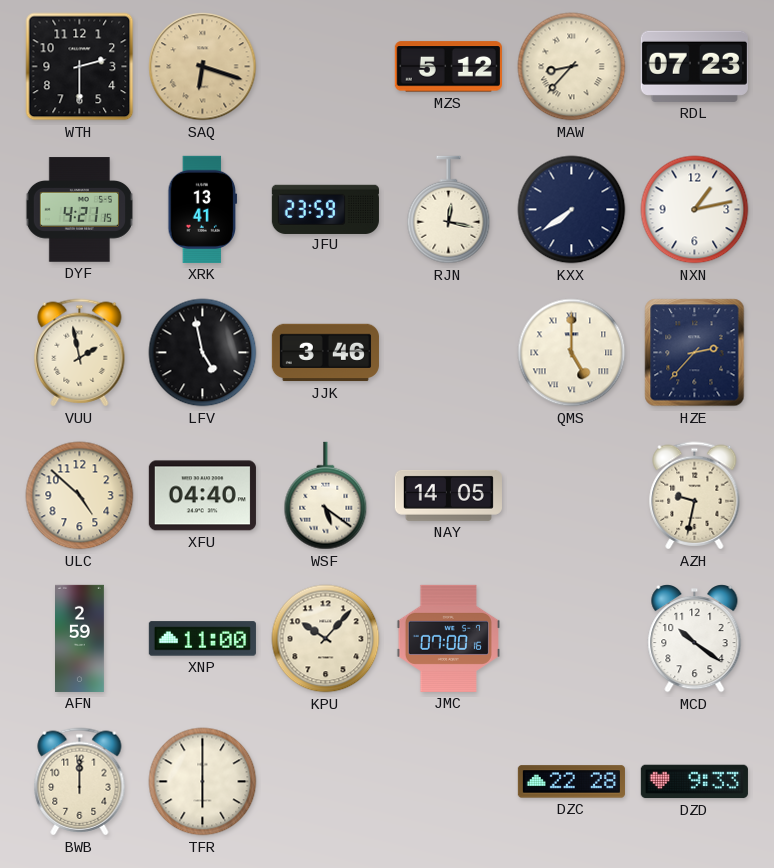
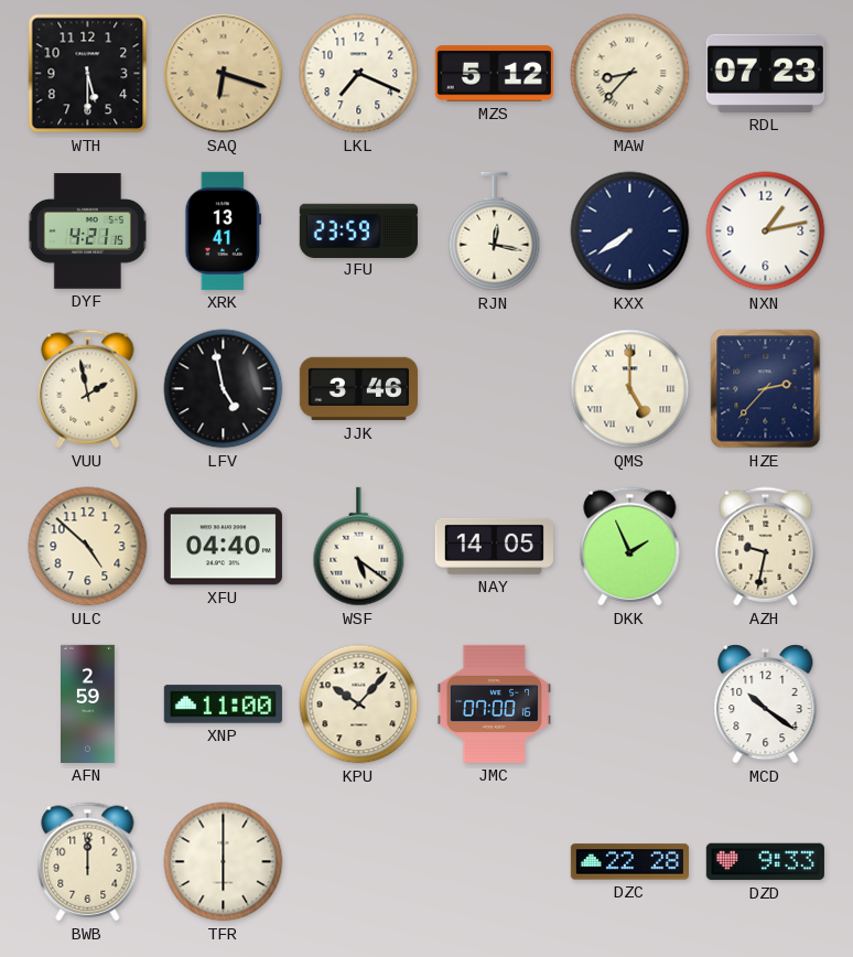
WTH: 2:30 -> 5:30
LKL: none -> 7:19
DKK: none -> 1:56
